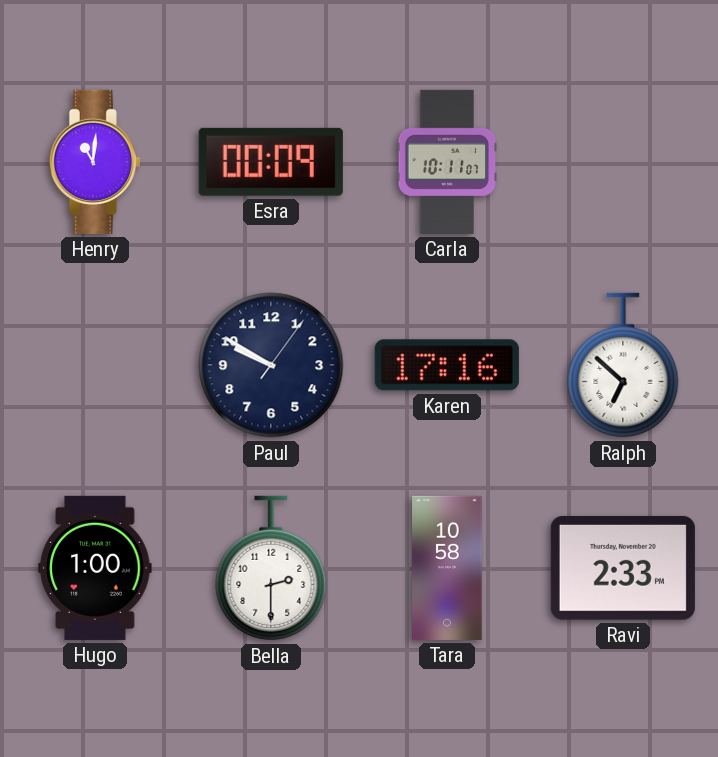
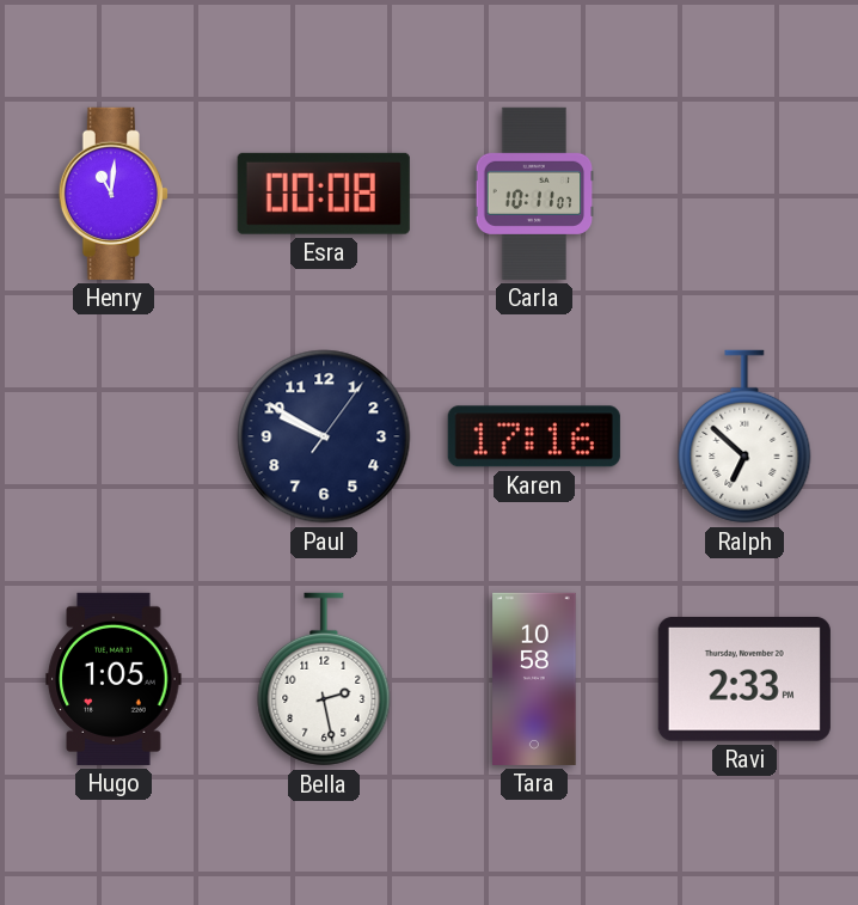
Esra: 00:09 -> 00:08
Hugo: 1:00 -> 1:05
Bella: 2:30 -> 2:28
